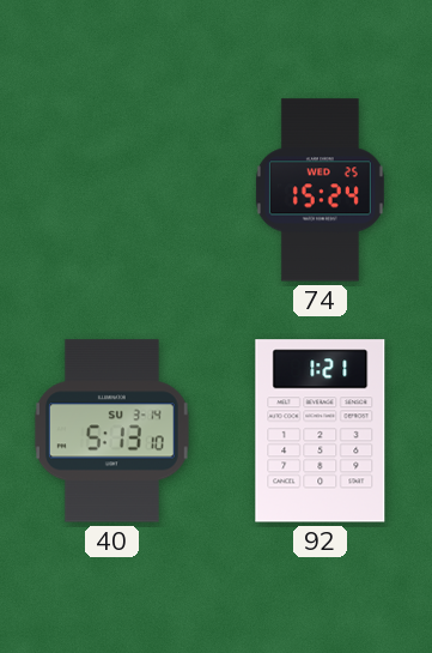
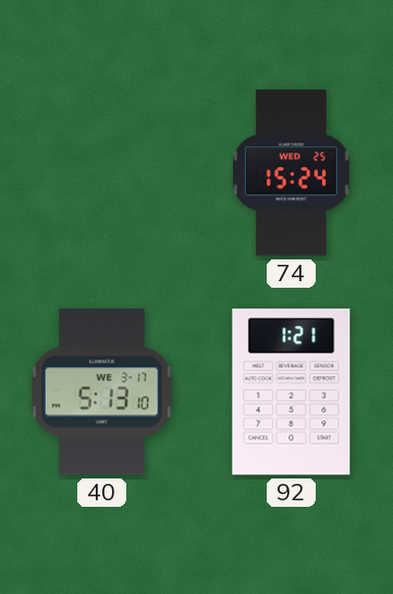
40 date: SU 3-14 -> WE 3-17
